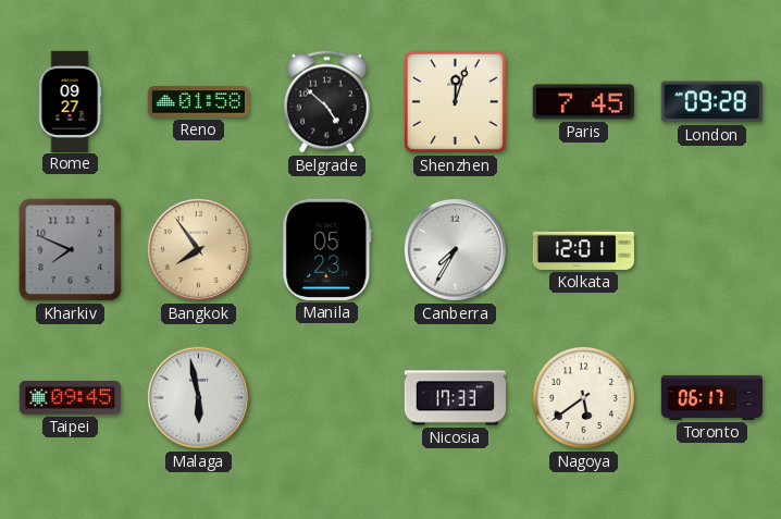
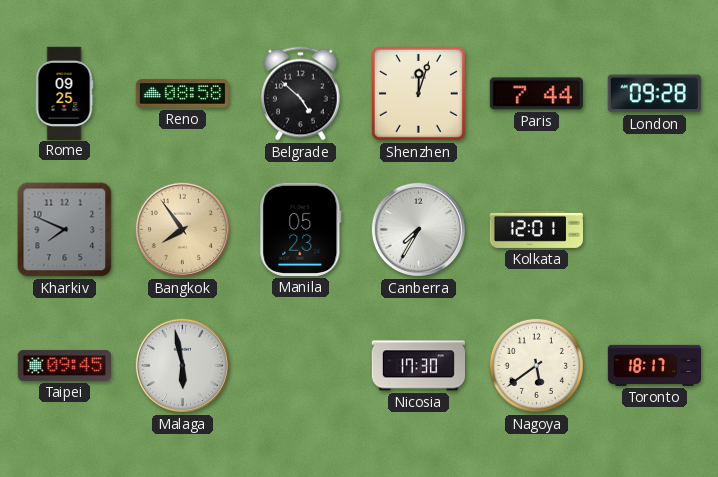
Rome: 09:27 -> 09:25
Reno: 01:58 -> 08:58
Paris: 7:45 -> 7:44
Nicosia: 17:33 -> 17:30
Toronto: 06:17 -> 18:17
